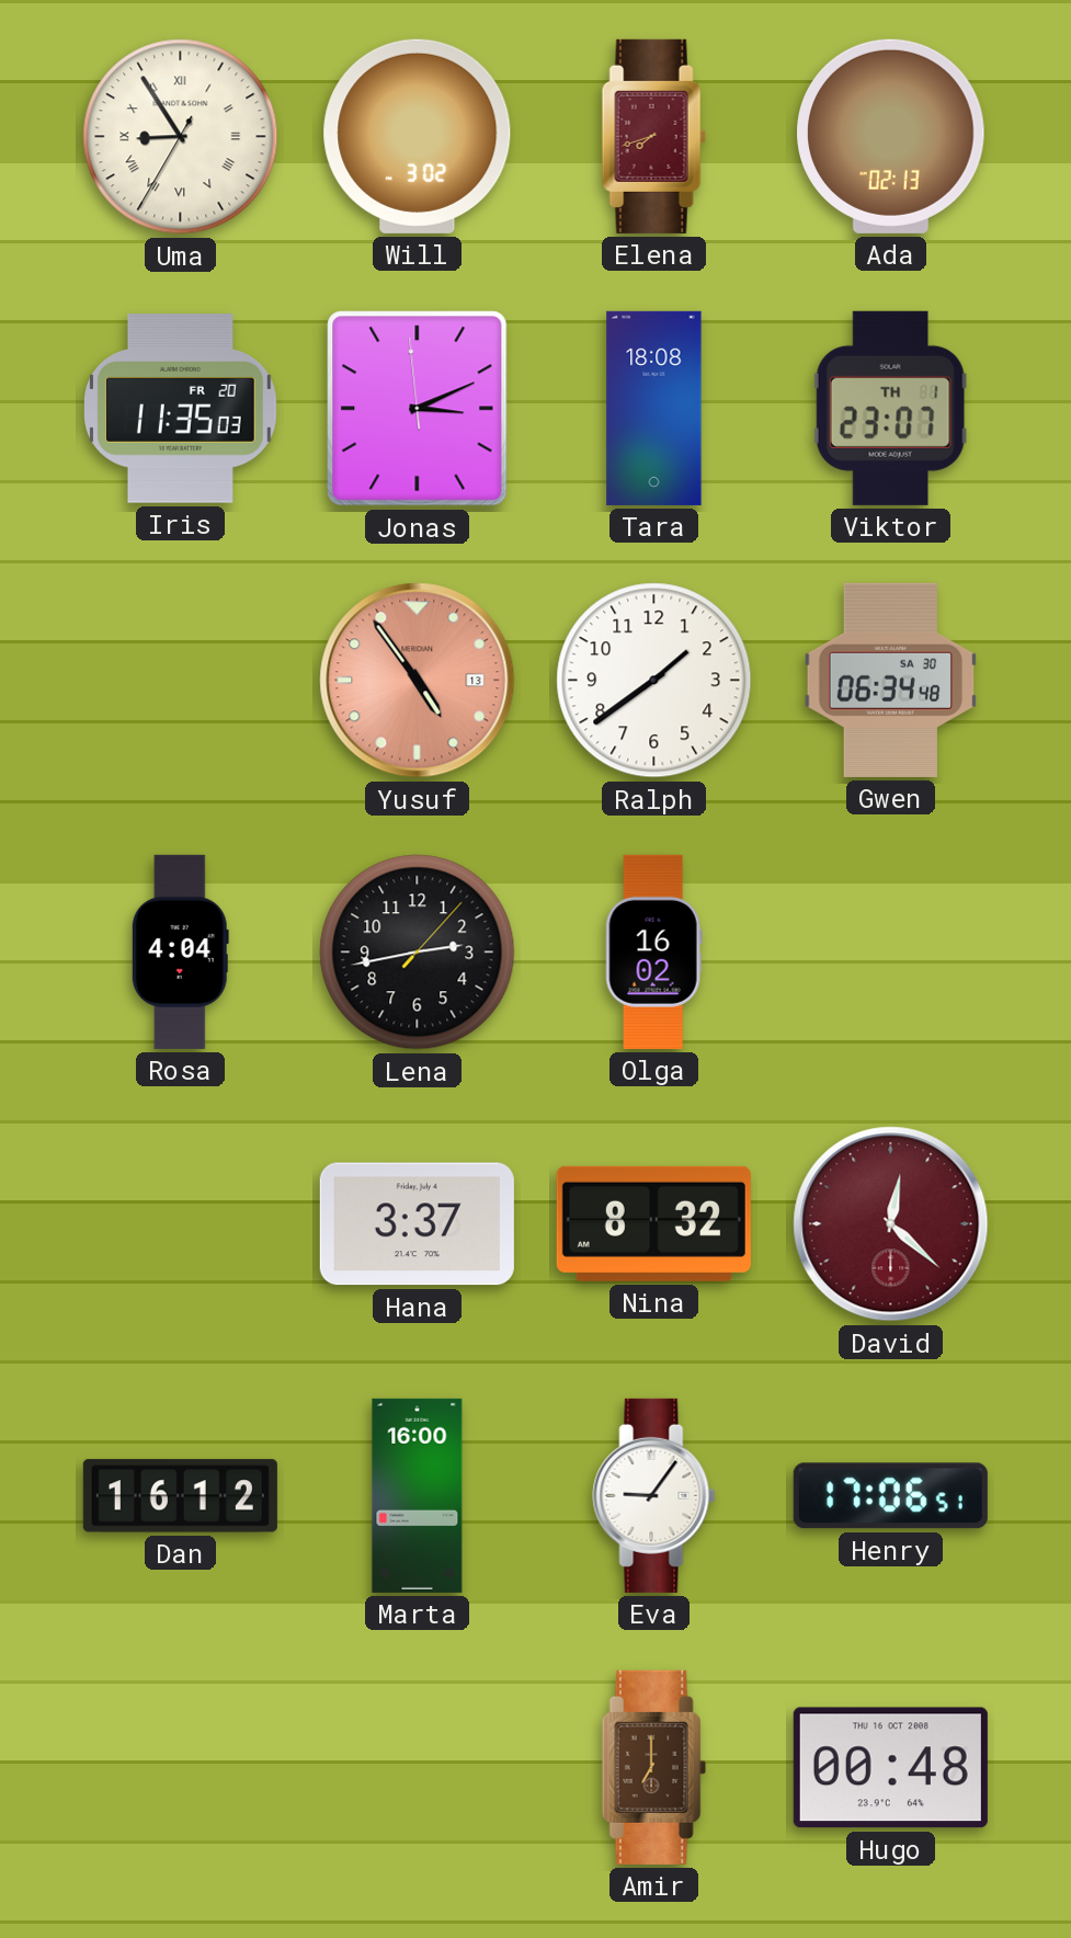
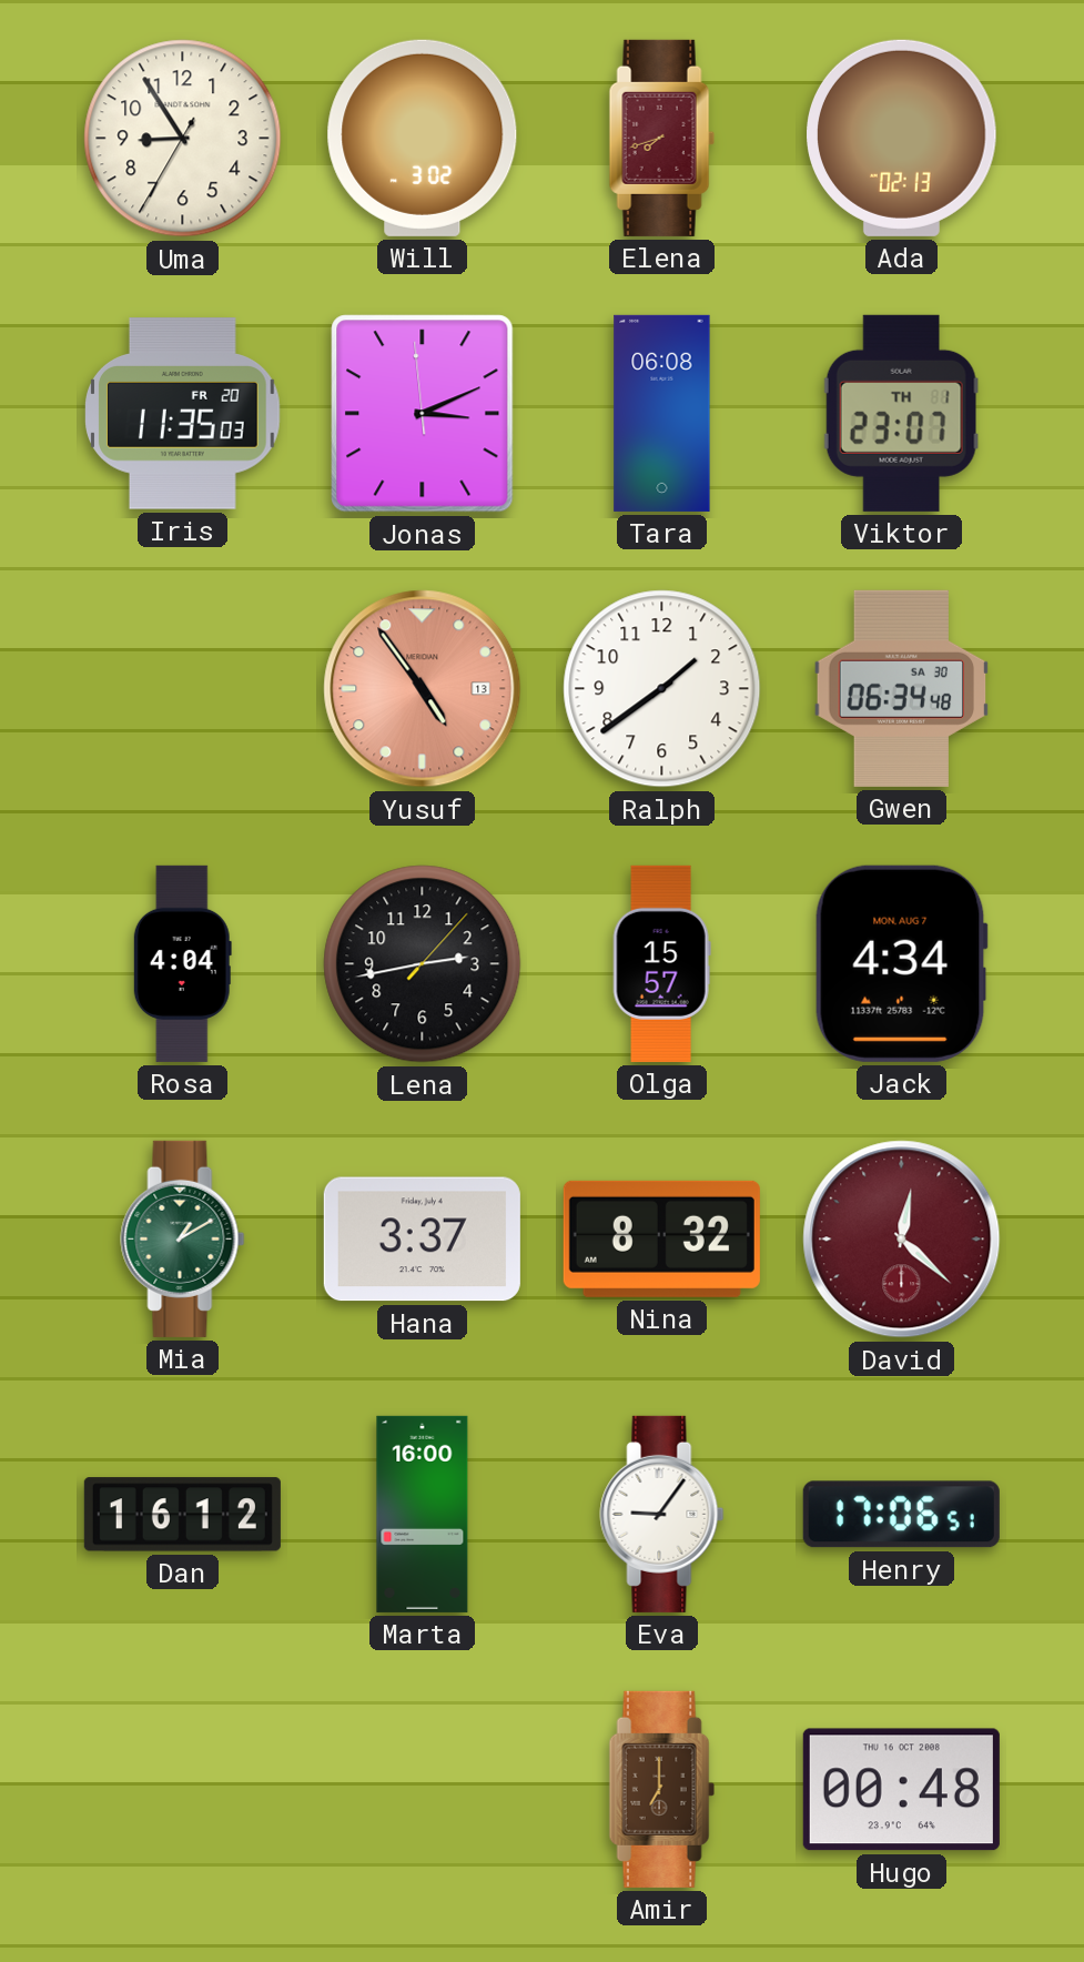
Uma numerals: Roman -> Arabic
Tara: 18:08 -> 06:08
Olga: 16:02 -> 15:57
Jack: none -> 4:34
Mia: none -> 1:10
